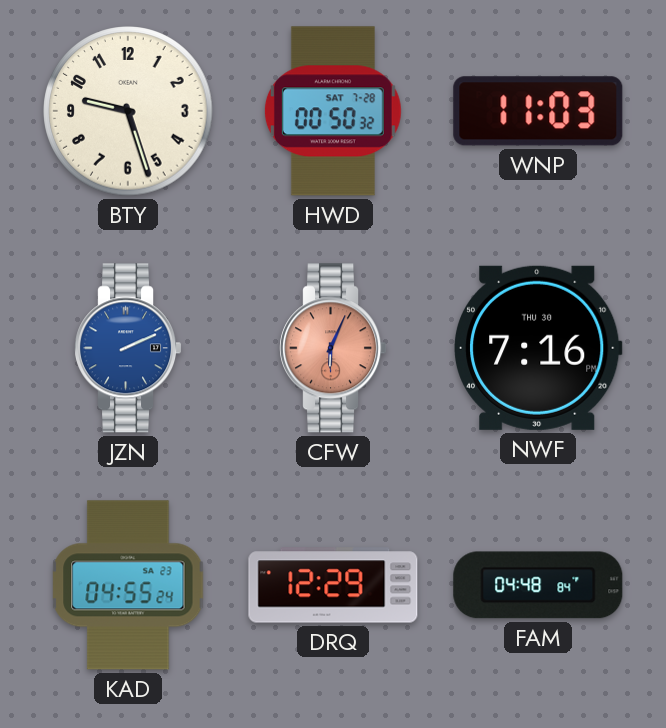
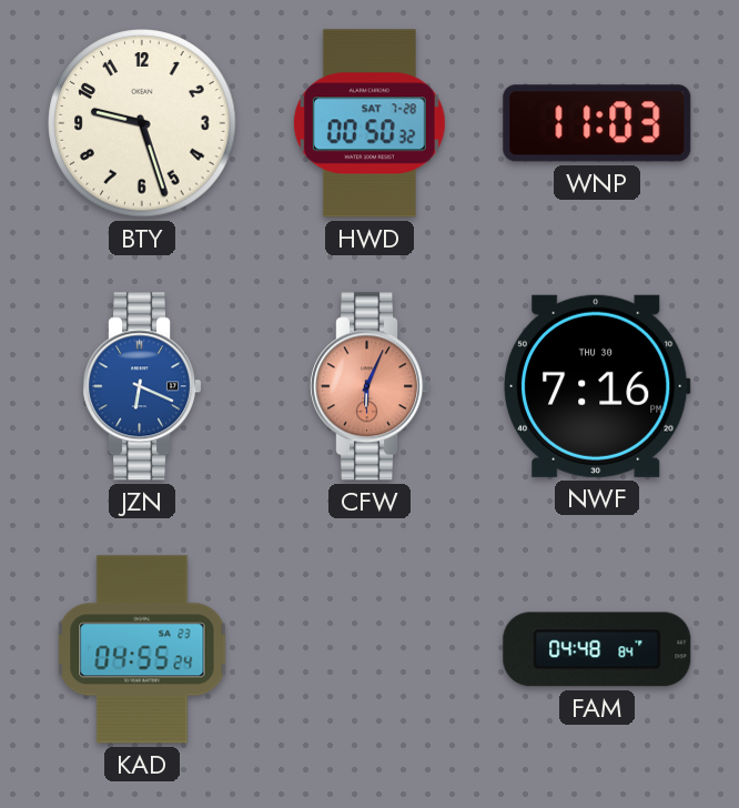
JZN: 2:11 -> 6:19
DRQ: 12:29 -> none
